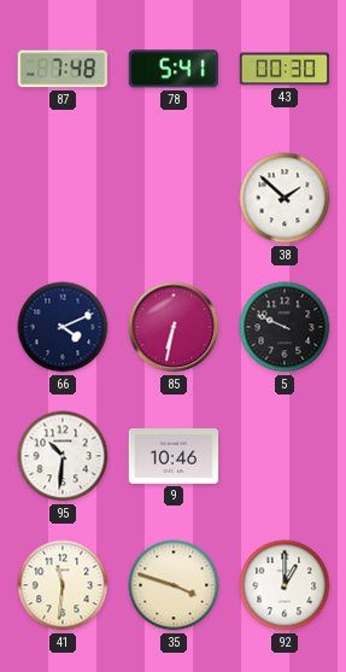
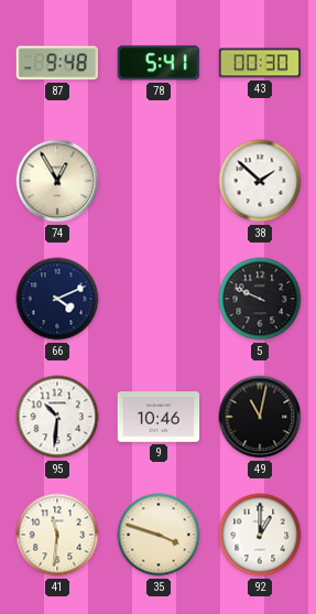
87: 7:48 -> 9:48
74: none -> 12:55
85: 6:32 -> none
49: none -> 11:02
